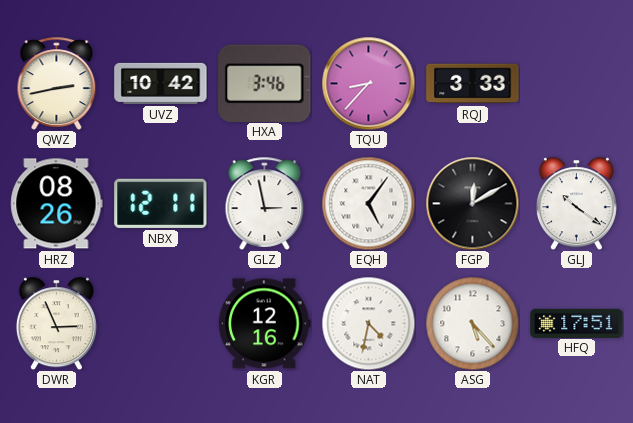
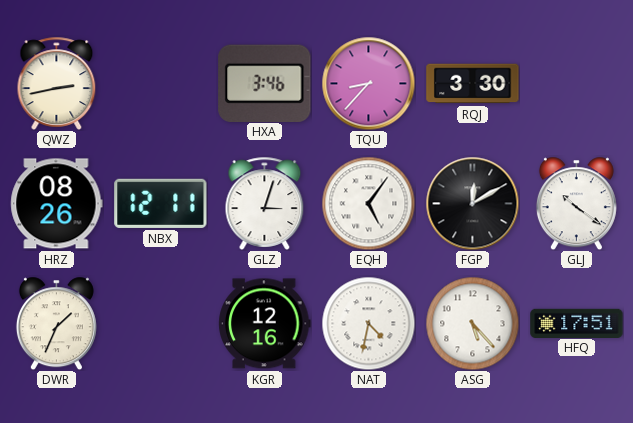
UVZ: 10:42 -> none
RQJ: 3:33 -> 3:30
GLZ: 2:58 -> 3:03
DWR: 2:56 -> 1:34
